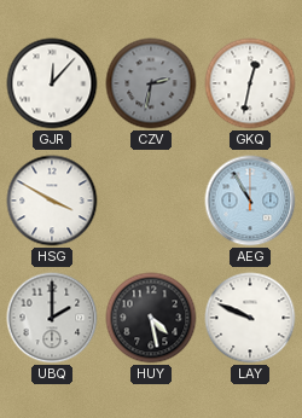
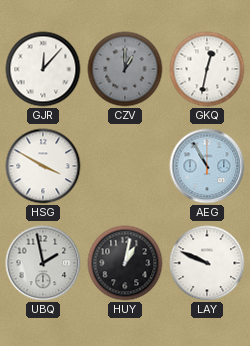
CZV: 2:32 -> 1:00
UBQ: 2:00 -> 1:58
HUY: 4:28 -> 1:02
